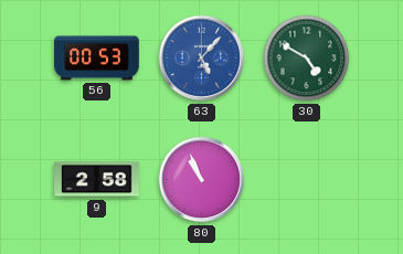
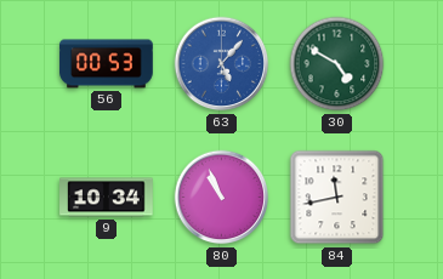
9: 2:58 -> 10:34
84: none -> 11:43
